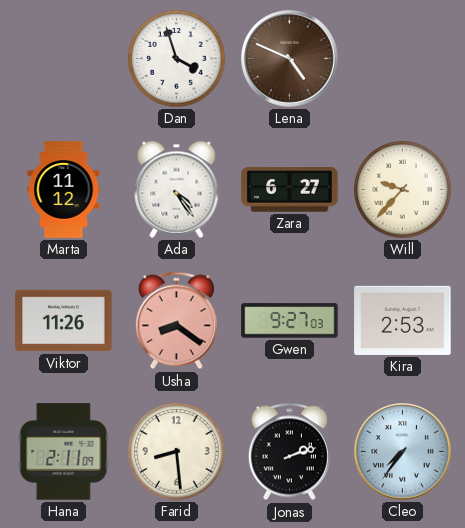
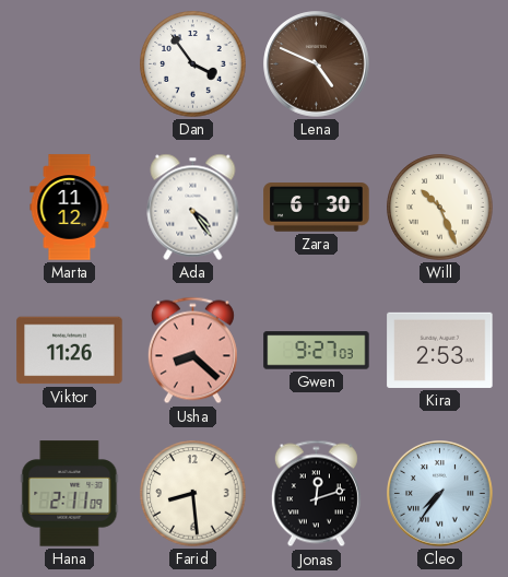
Dan: 3:57 -> 3:54
Zara: 6:27 -> 6:30
Will: 9:37 -> 10:26
Usha: 8:21 -> 8:22
Jonas: 2:12 -> 12:12
